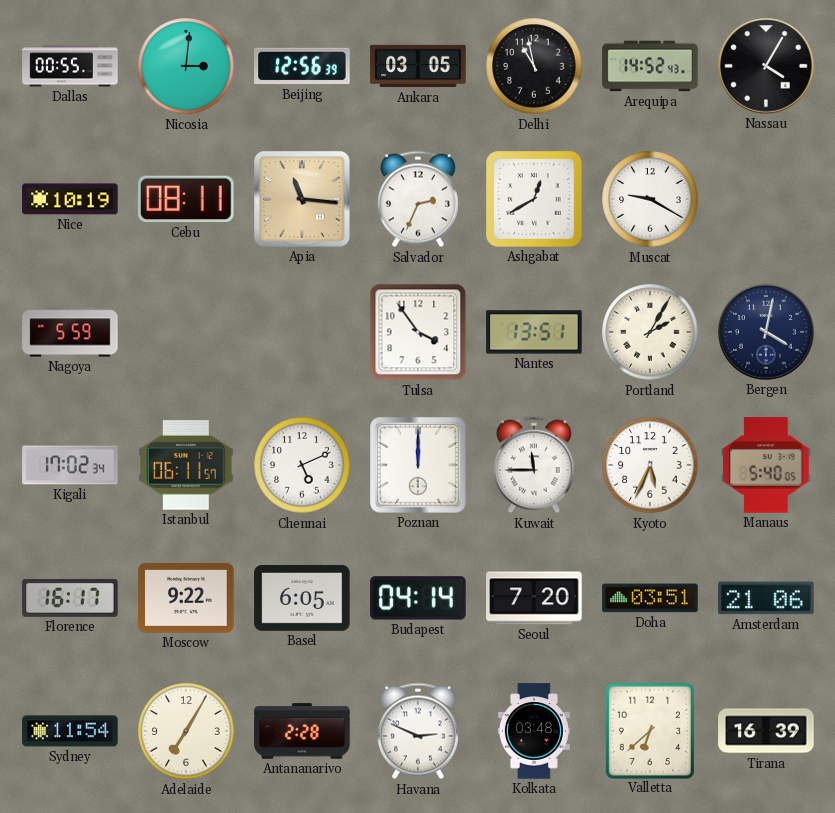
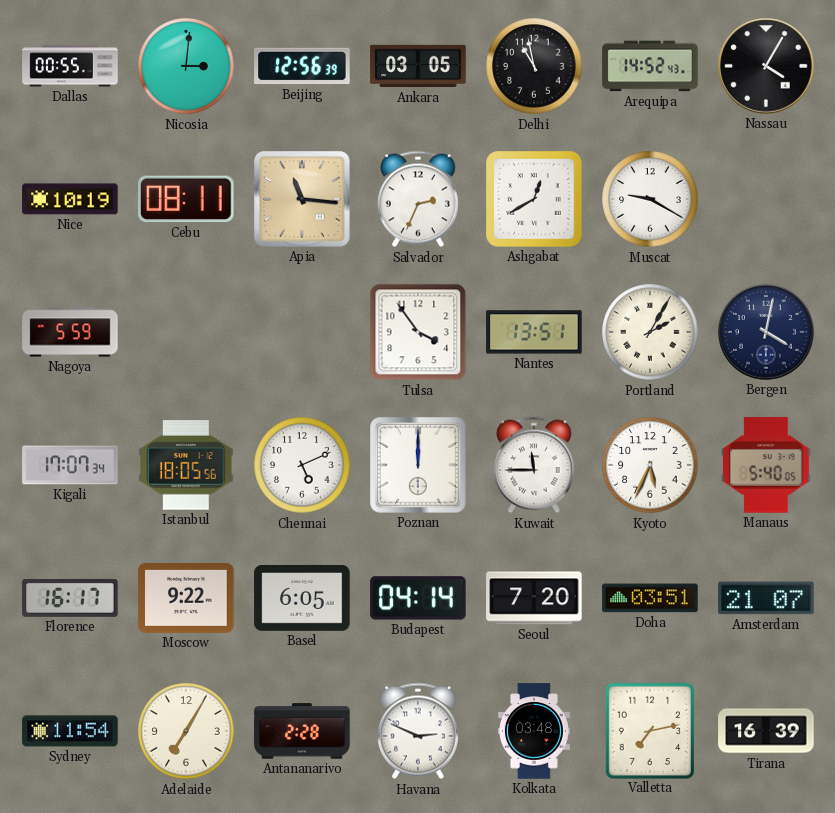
Kigali: 17:02 -> 17:07
Istanbul: 06:11 -> 18:05
Amsterdam: 21:06 -> 21:07
Valletta: 6:38 -> 7:13
